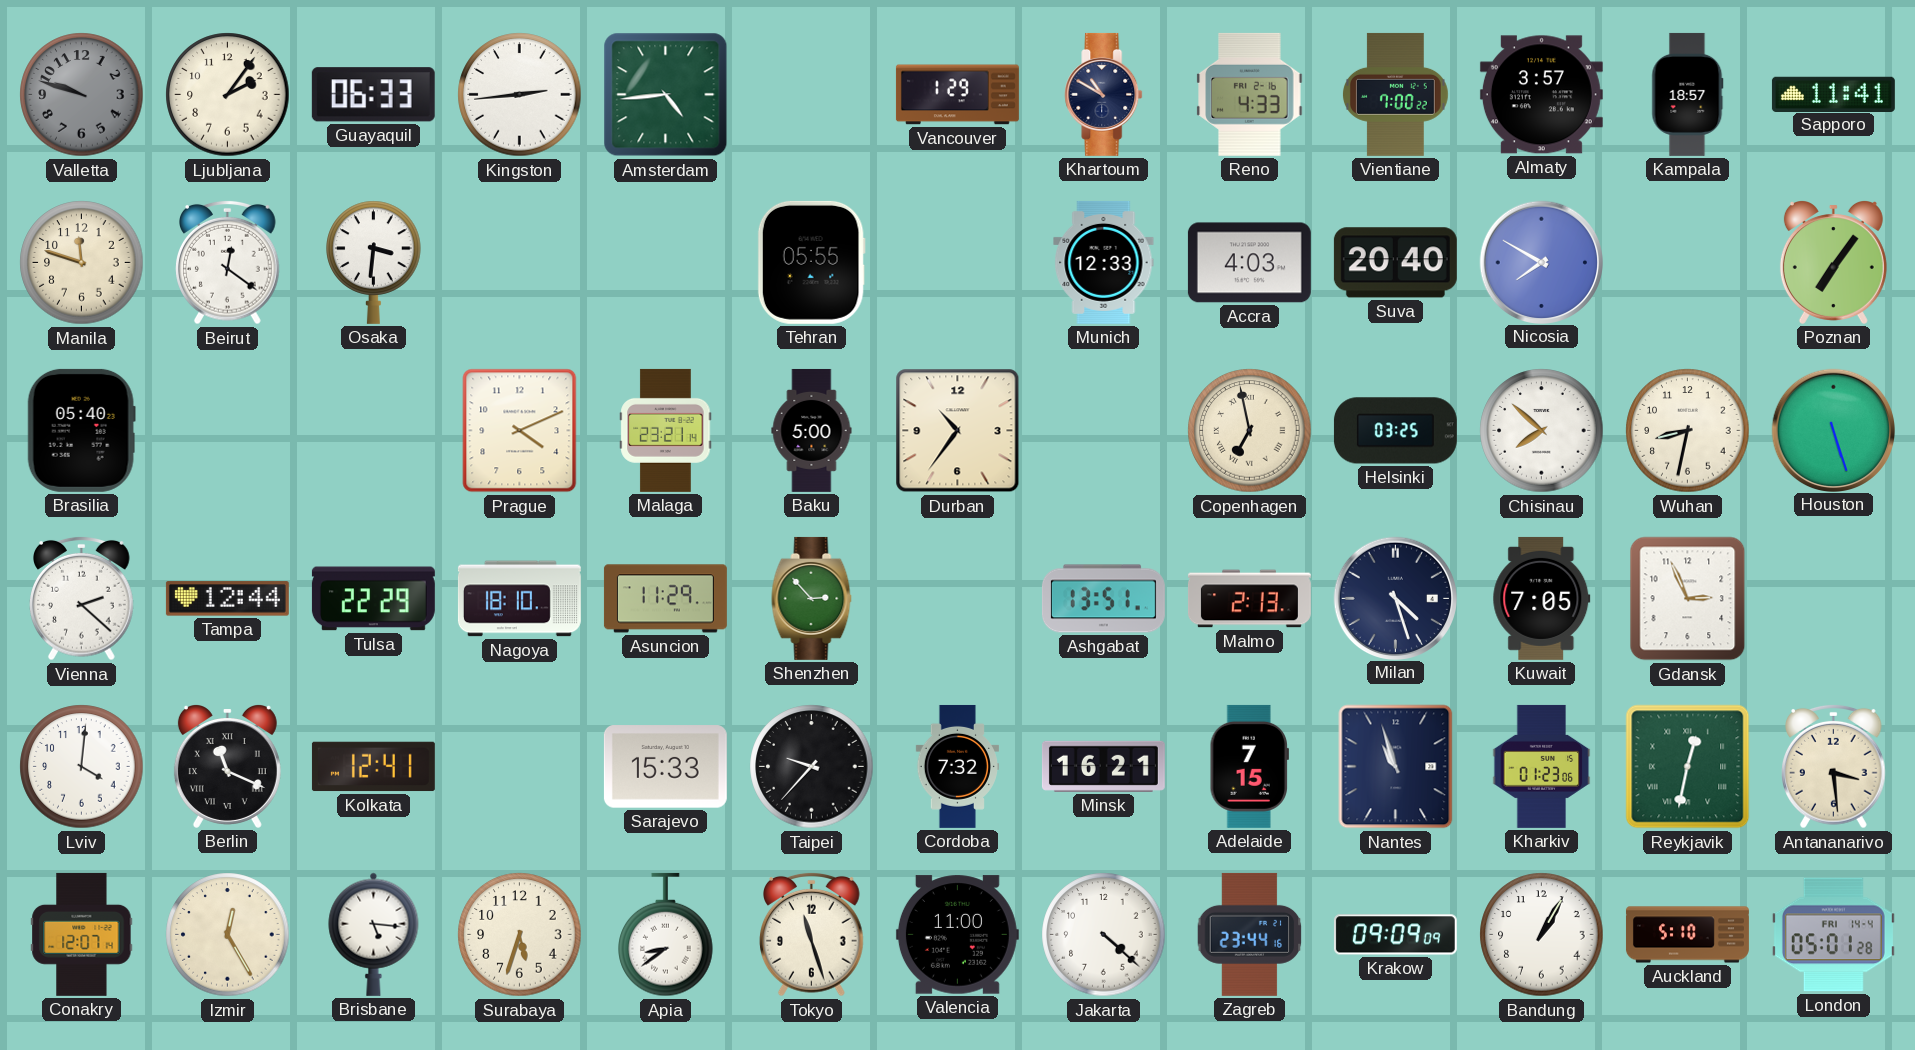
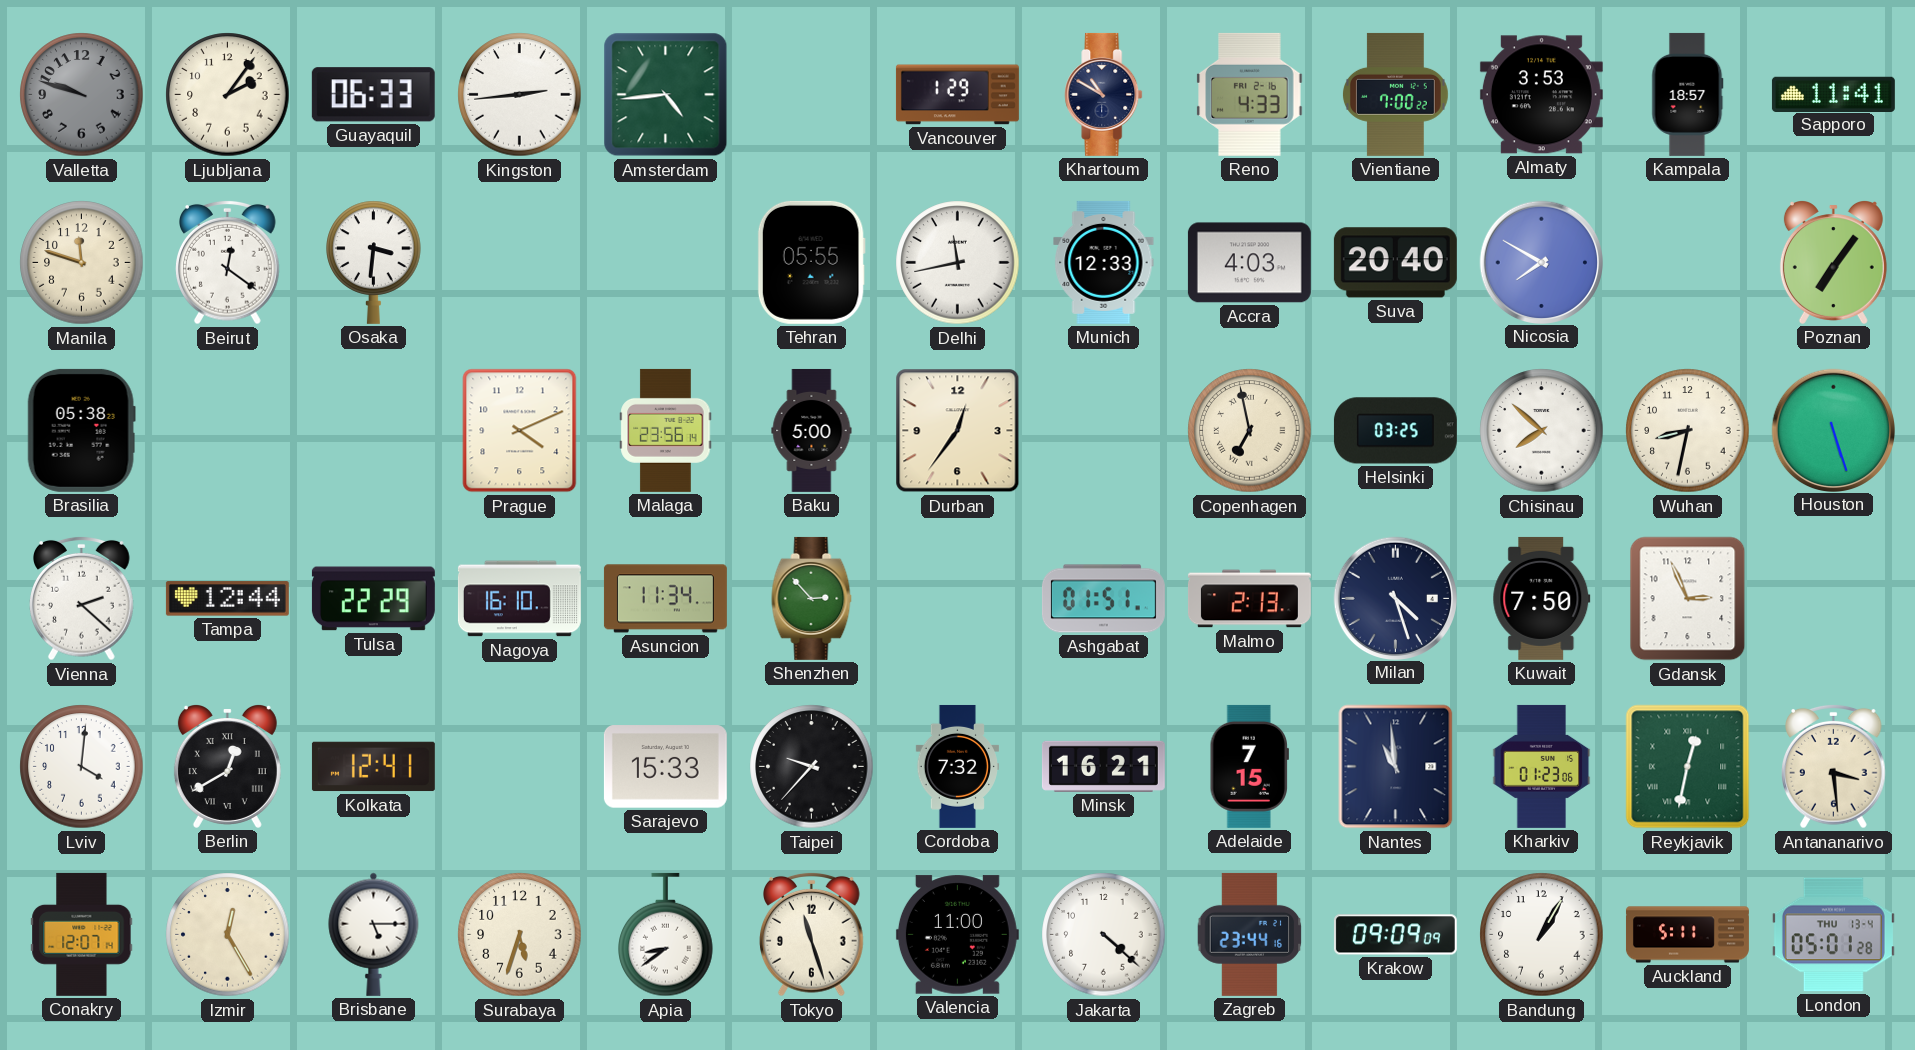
Almaty: 3:57 -> 3:53
Delhi: none -> 11:43
Brasilia: 05:40 -> 05:38
Malaga: 23:21 -> 23:56
Durban: 10:36 -> 12:36
Nagoya: 18:10 -> 16:10
Asuncion: 11:29 -> 11:34
Ashgabat: 13:51 -> 01:51
Kuwait: 7:05 -> 7:50
Berlin: 11:19 -> 12:40
Nantes: 10:57 -> 10:59
Brisbane: 5:16 -> 5:15
Auckland: 5:10 -> 5:11
London date: FRI 14-4 -> THU 13-4
